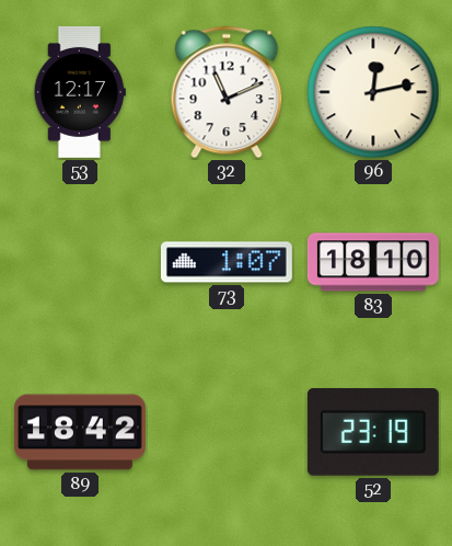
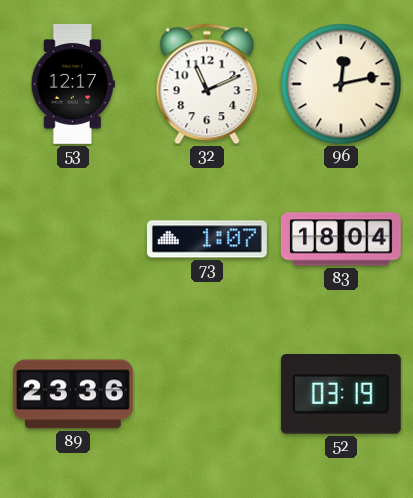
83: 18:10 -> 18:04
89: 18:42 -> 23:36
52: 23:19 -> 03:19
